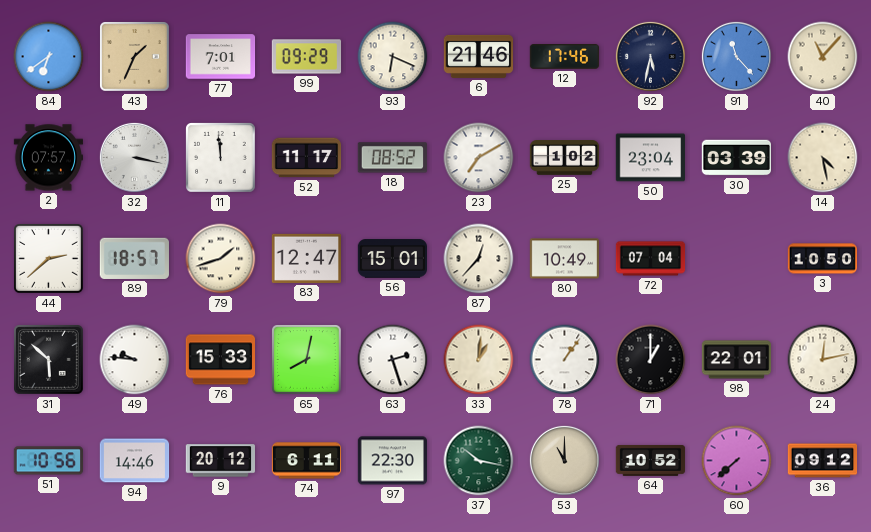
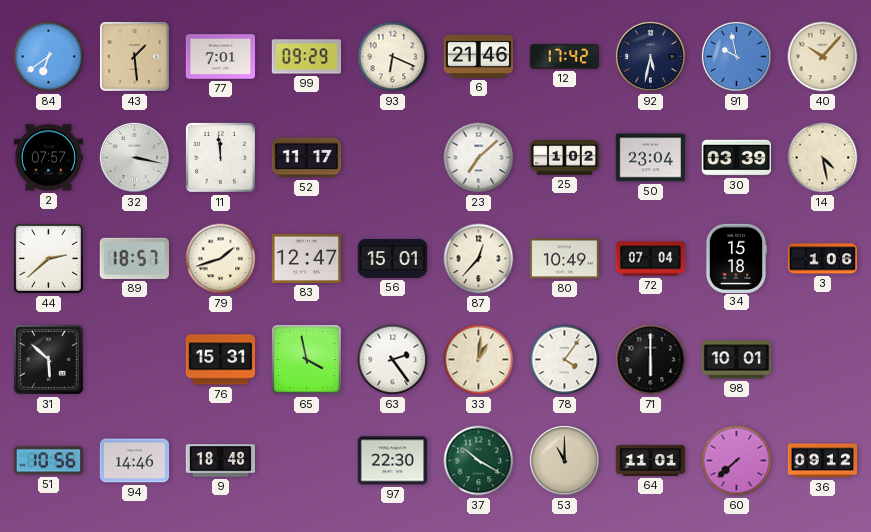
43: 1:34 -> 1:29
12: 17:46 -> 17:42
91: 11:23 -> 9:58
40: 11:07 -> 10:07
18: 08:52 -> none
23: 7:10 -> 7:08
34: none -> 15:18
3: 10:50 -> 1:06
49: 9:46 -> none
76: 15:33 -> 15:31
65: 8:02 -> 3:58
63: 2:27 -> 2:24
78: 1:06 -> 4:06
71: 1:00 -> 6:00
98: 22:01 -> 10:01
24: 12:13 -> none
9: 20:12 -> 18:48
74: 6:11 -> none
37: 10:17 -> 10:20
64: 10:52 -> 11:01
